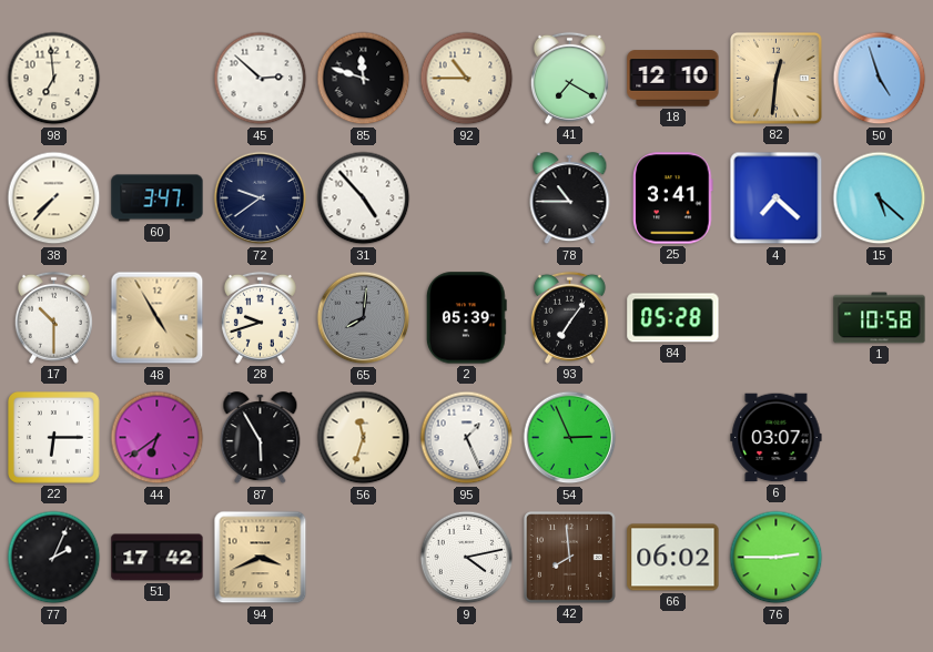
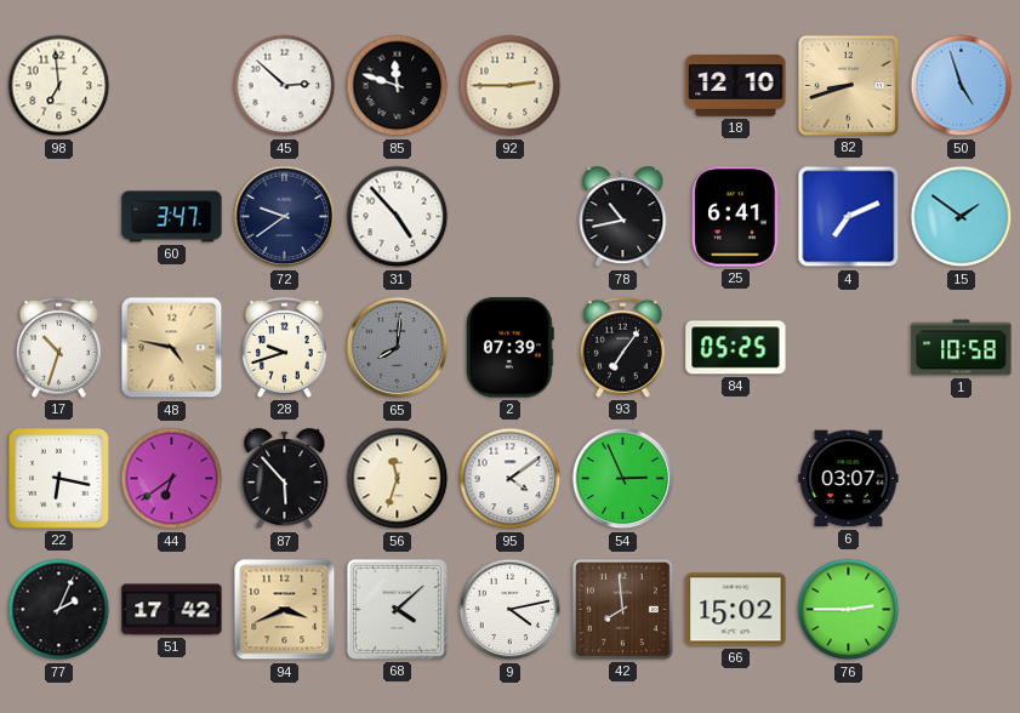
92: 10:45 -> 2:45
41: 7:20 -> none
82: 12:31 -> 8:42
38: 7:37 -> none
78: 10:45 -> 10:43
25: 3:41 -> 6:41
4: 7:22 -> 7:11
15: 5:22 -> 1:51
17: 10:30 -> 10:33
48: 4:55 -> 4:47
2: 05:39 -> 07:39
84: 05:28 -> 05:25
22: 6:15 -> 6:17
87: 5:55 -> 5:53
95: 1:26 -> 4:09
68: none -> 4:08
66: 06:02 -> 15:02
